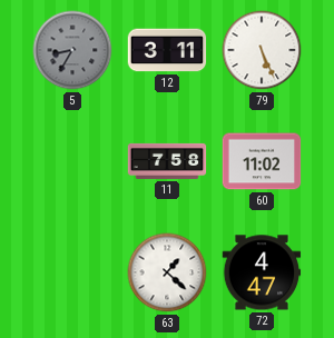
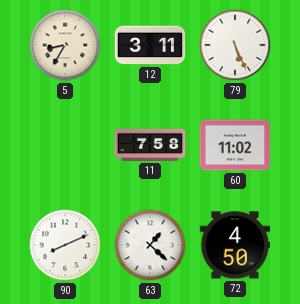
5 dial: grey -> cream
90: none -> 8:11
72: 4:47 -> 4:50
